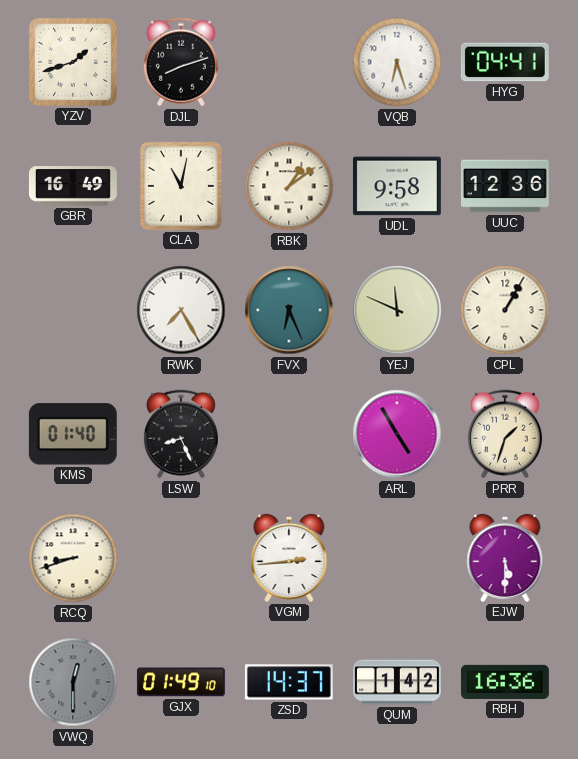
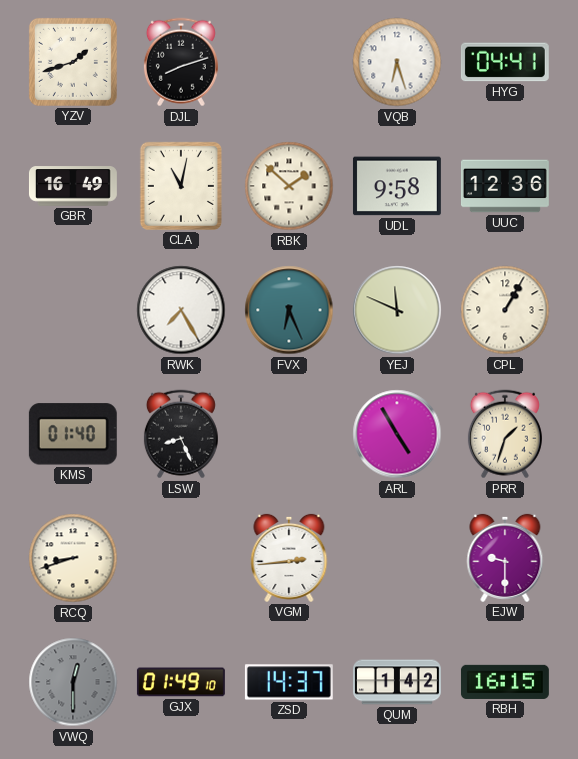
RBK: 1:09 -> 1:52
EJW: 5:30 -> 9:30
RBH: 16:36 -> 16:15
